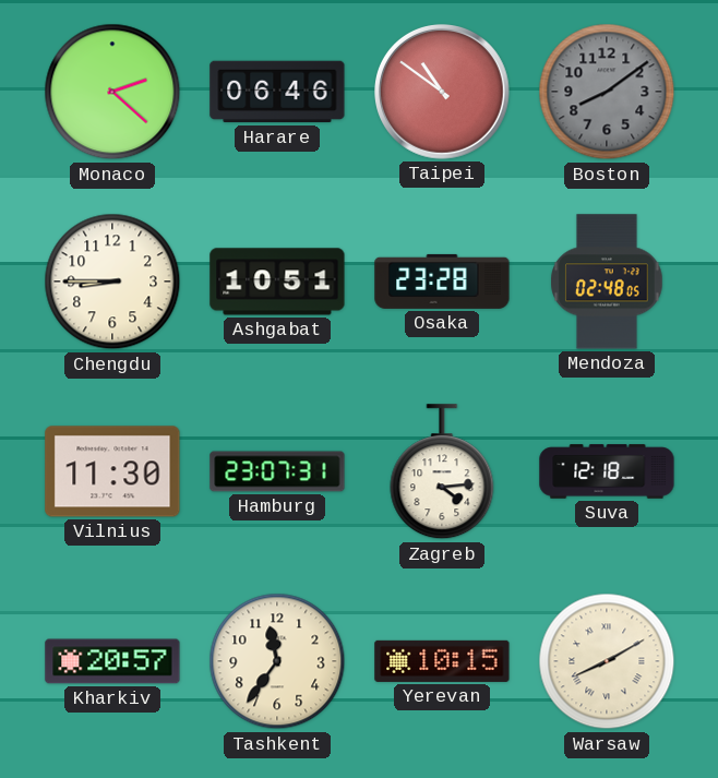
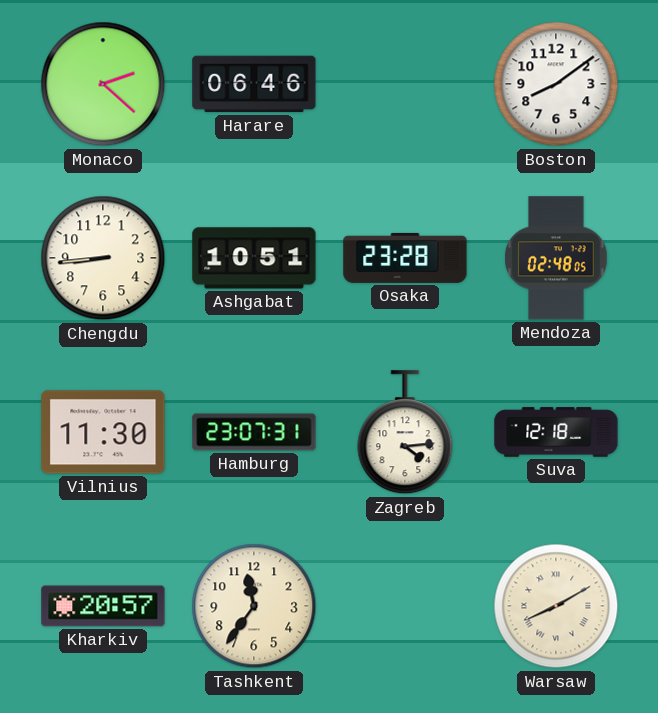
Taipei: 10:51 -> none
Boston dial: grey -> white
Chengdu: 8:45 -> 8:44
Yerevan: 10:15 -> none
